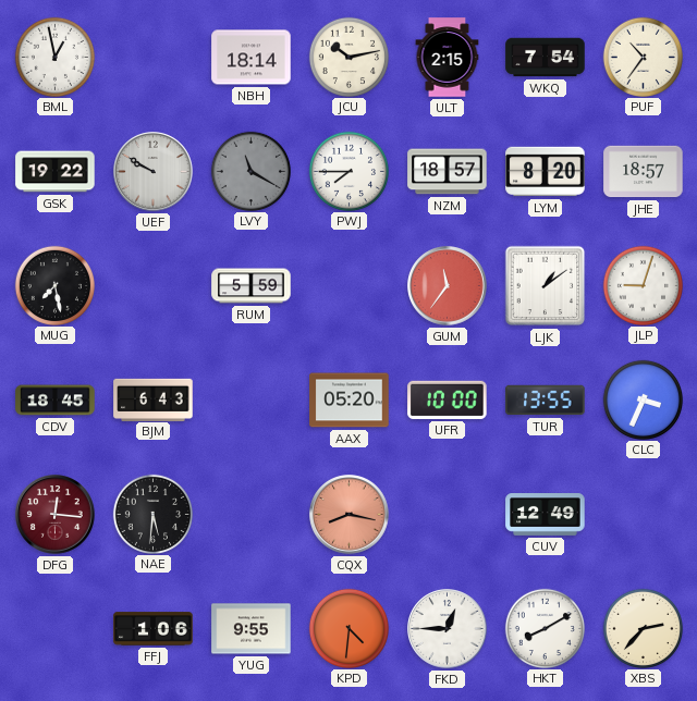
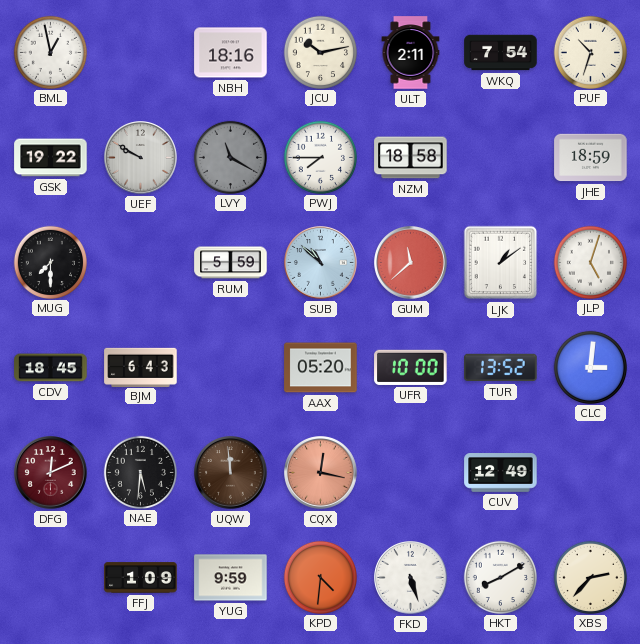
NBH: 18:14 -> 18:16
ULT: 2:15 -> 2:11
PUF: 10:36 -> 10:33
NZM: 18:57 -> 18:58
LYM: 8:20 -> none
JHE: 18:57 -> 18:59
MUG: 7:28 -> 7:30
SUB: none -> 10:52
GUM: 11:36 -> 11:38
JLP: 9:03 -> 5:03
TUR: 13:55 -> 13:52
CLC: 3:34 -> 3:01
DFG: 12:16 -> 12:11
UQW: none -> 11:59
CQX: 8:17 -> 12:17
FFJ: 1:06 -> 1:09
YUG: 9:55 -> 9:59
FKD: 12:45 -> 5:27
